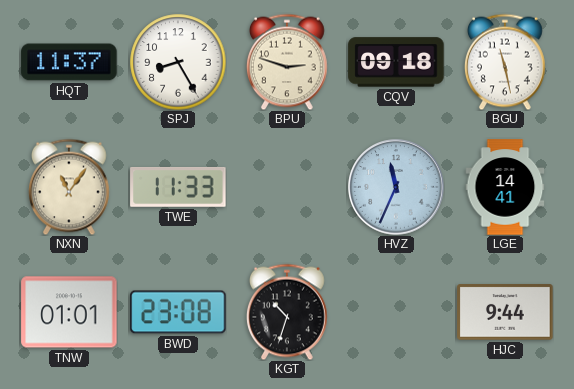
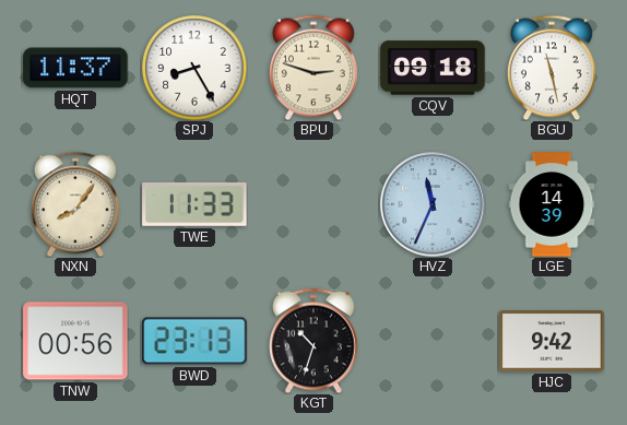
NXN: 11:06 -> 8:06
LGE: 14:41 -> 14:39
TNW: 01:01 -> 00:56
BWD: 23:08 -> 23:13
HJC: 9:44 -> 9:42
